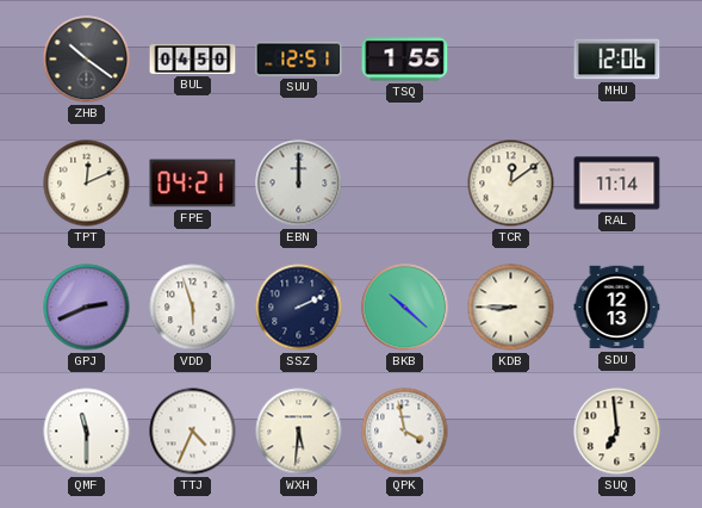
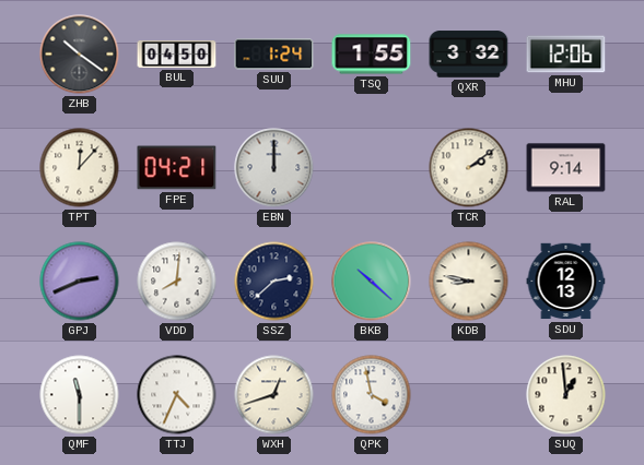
SUU: 12:51 -> 1:24
QXR: none -> 3:32
TPT: 12:11 -> 12:07
TCR: 12:09 -> 2:09
RAL: 11:14 -> 9:14
VDD: 5:57 -> 8:01
SSZ: 2:11 -> 2:38
KDB: 8:45 -> 8:47
WXH: 5:31 -> 12:42
SUQ: 6:59 -> 12:59
